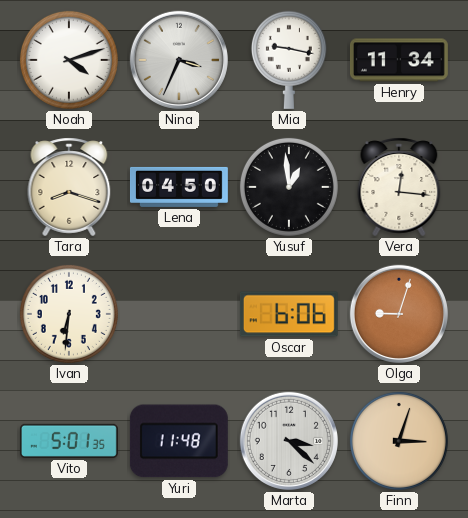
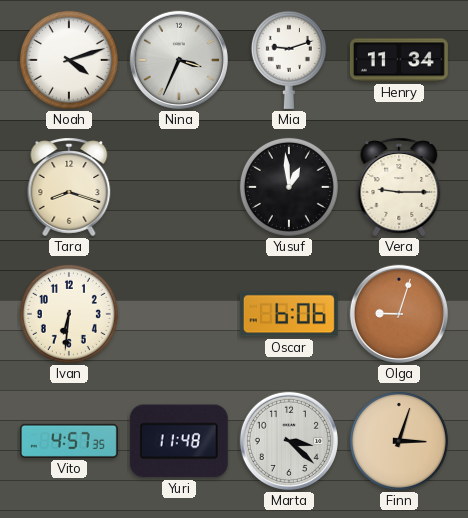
Mia: 9:17 -> 9:12
Lena: 04:50 -> none
Vera: 12:16 -> 9:15
Vito: 5:01 -> 4:57
